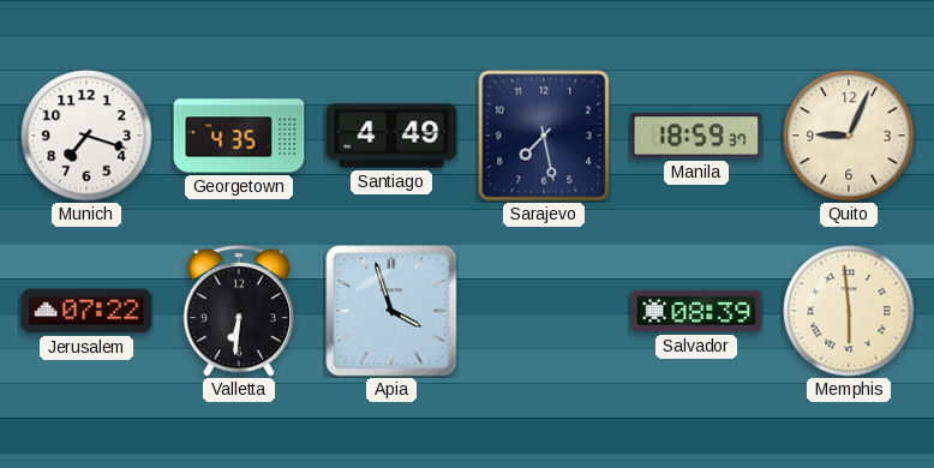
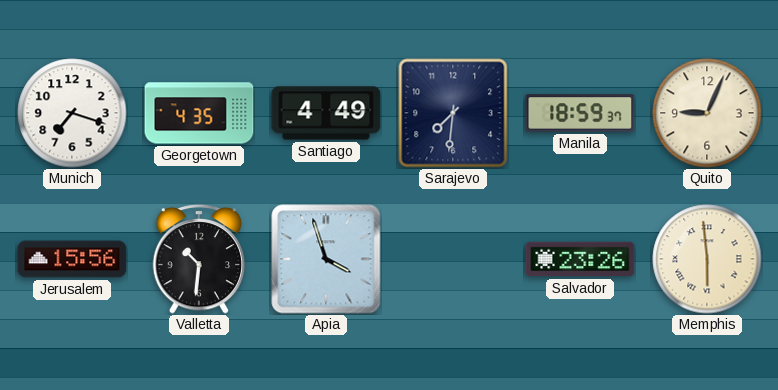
Sarajevo: 7:28 -> 7:31
Jerusalem: 07:22 -> 15:56
Valletta: 6:31 -> 10:31
Salvador: 08:39 -> 23:26
